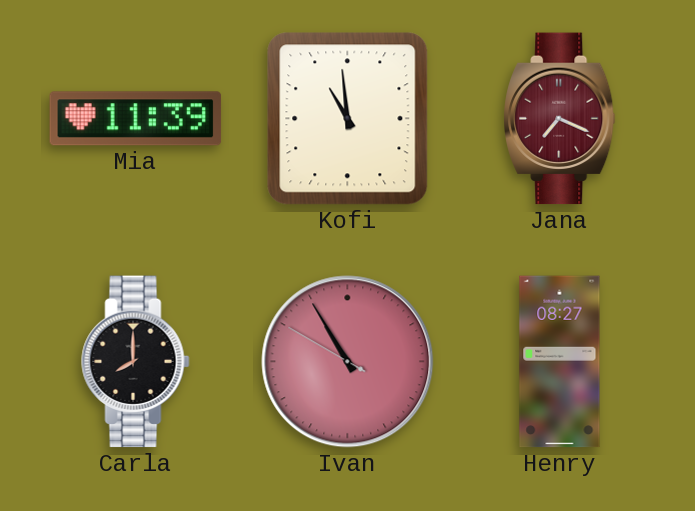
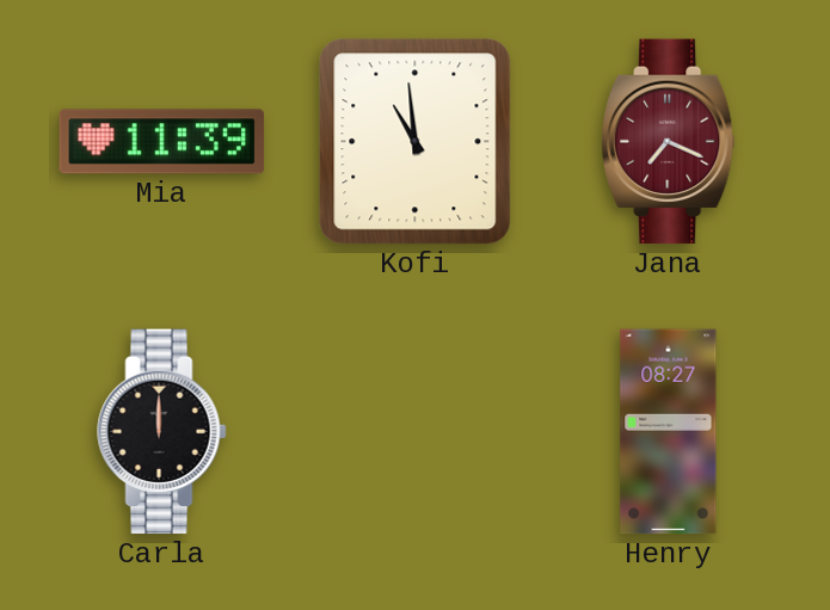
Carla: 8:00 -> 12:00
Ivan: 10:54 -> none
